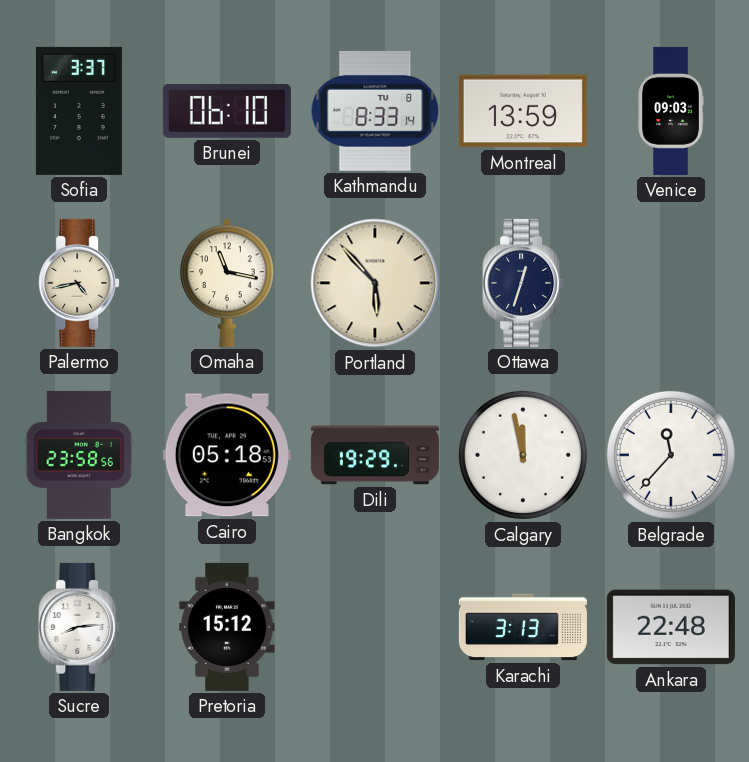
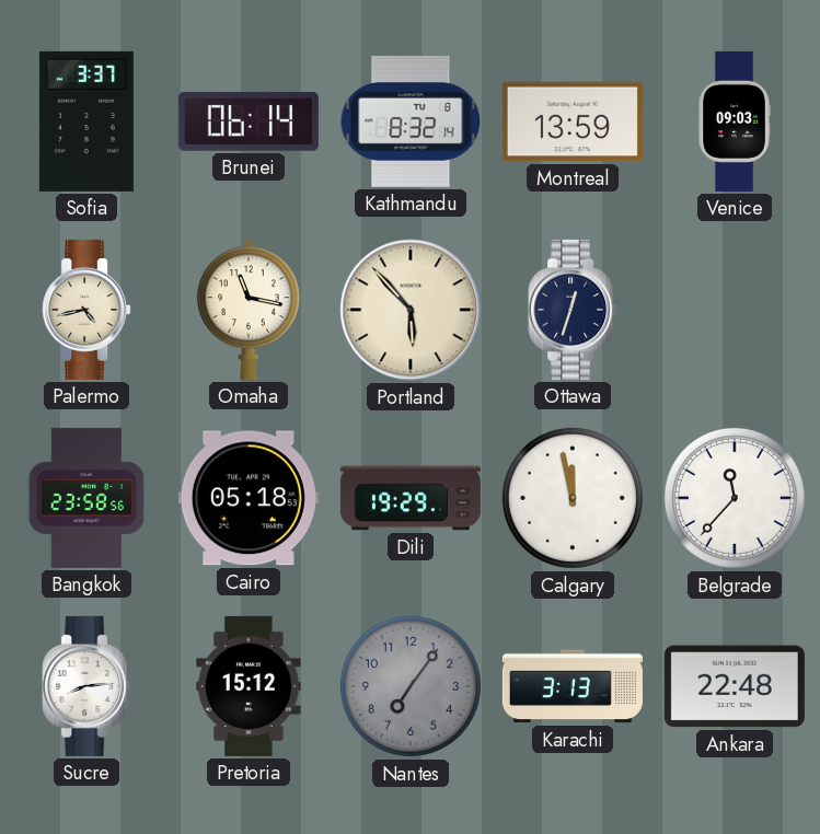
Brunei: 06:10 -> 06:14
Kathmandu: 8:33 -> 8:32
Nantes: none -> 7:06
